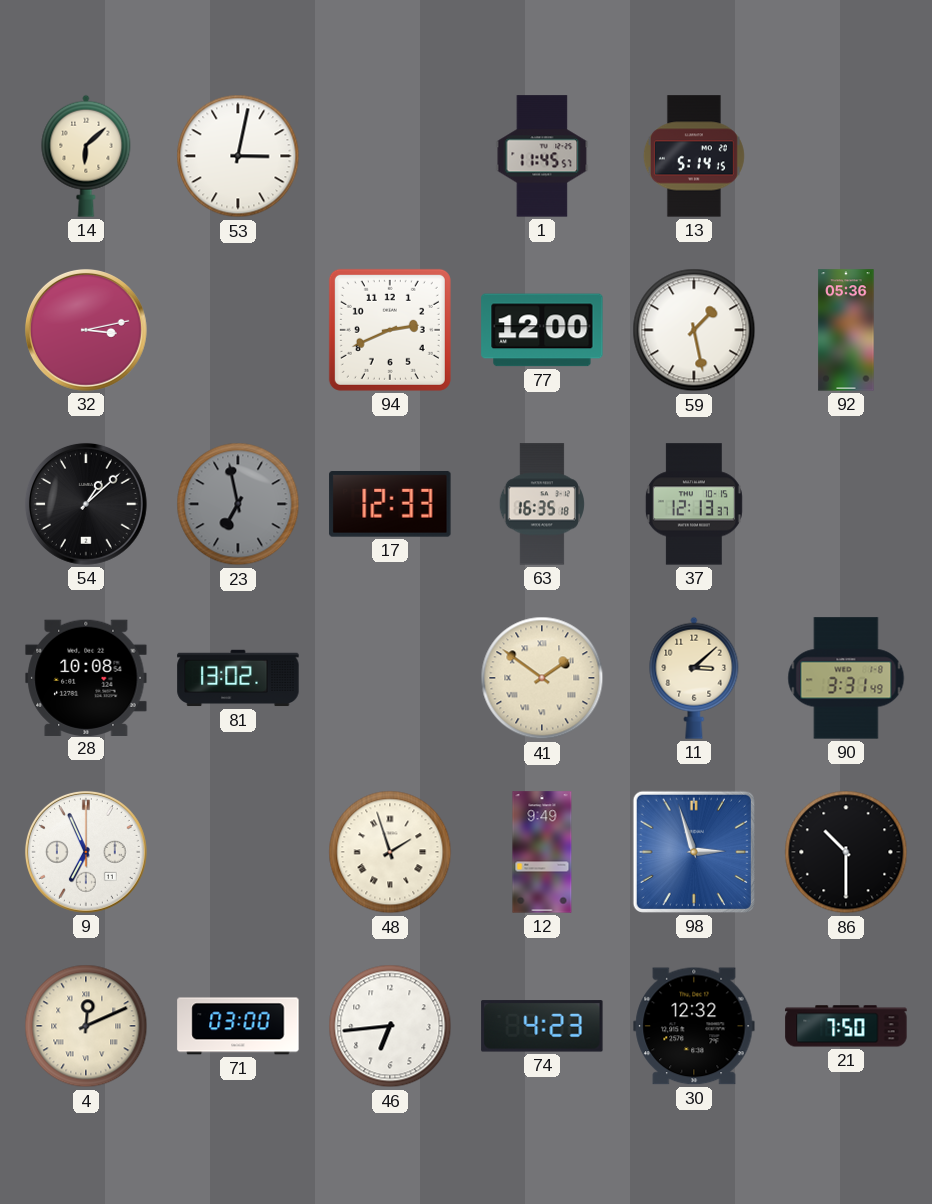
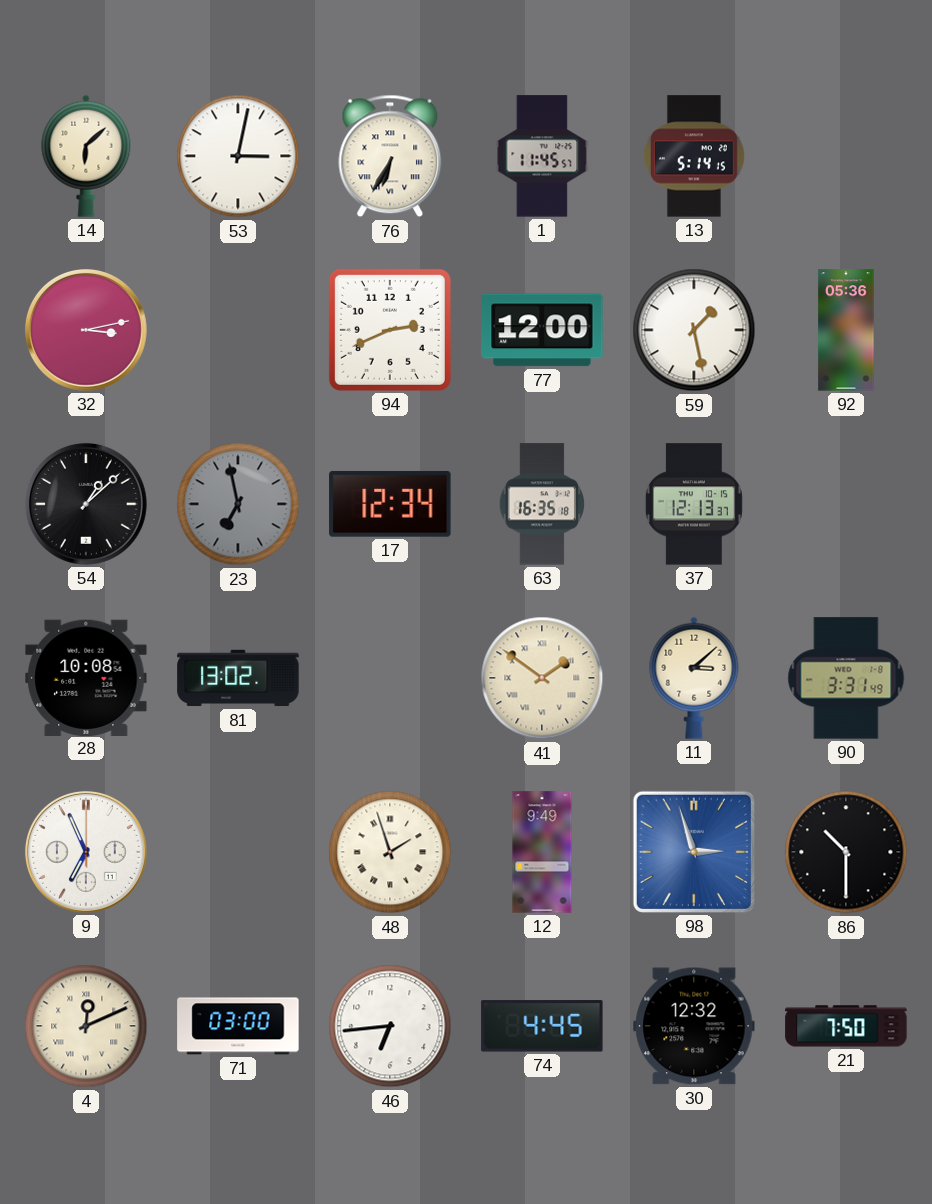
76: none -> 6:35
17: 12:33 -> 12:34
74: 4:23 -> 4:45
